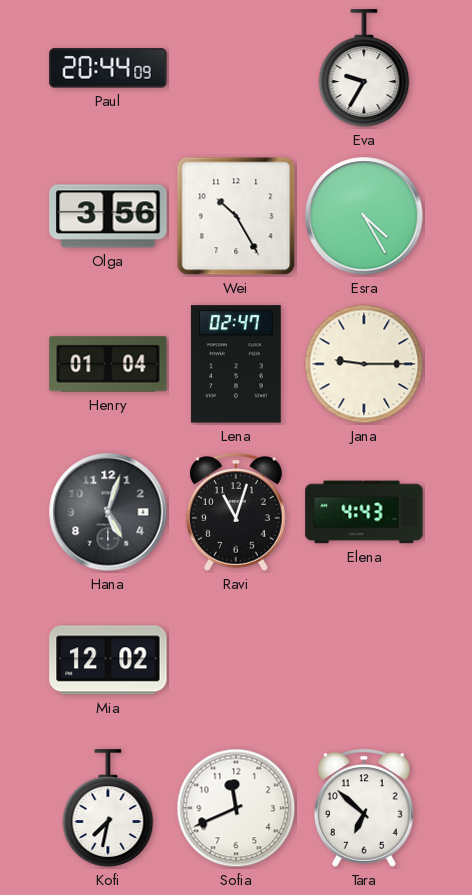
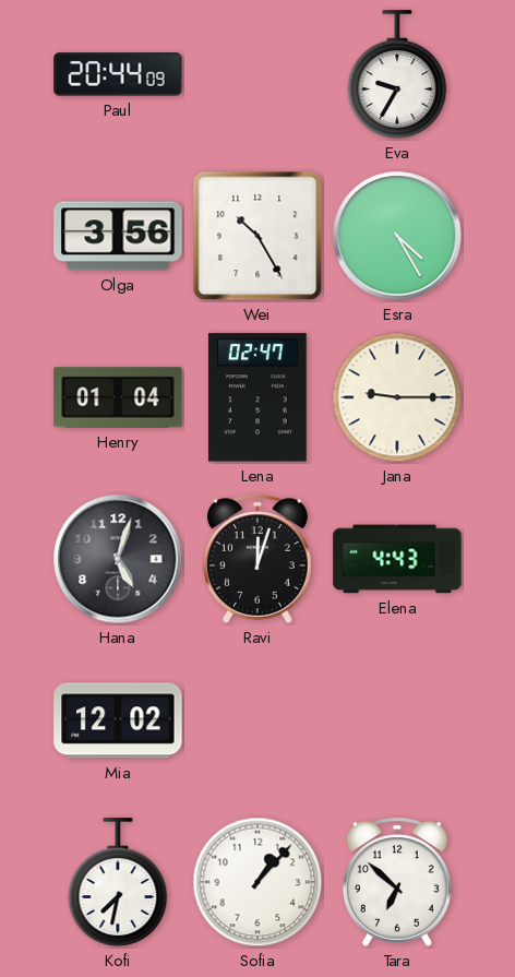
Ravi: 11:03 -> 12:03
Sofia: 11:41 -> 1:07
